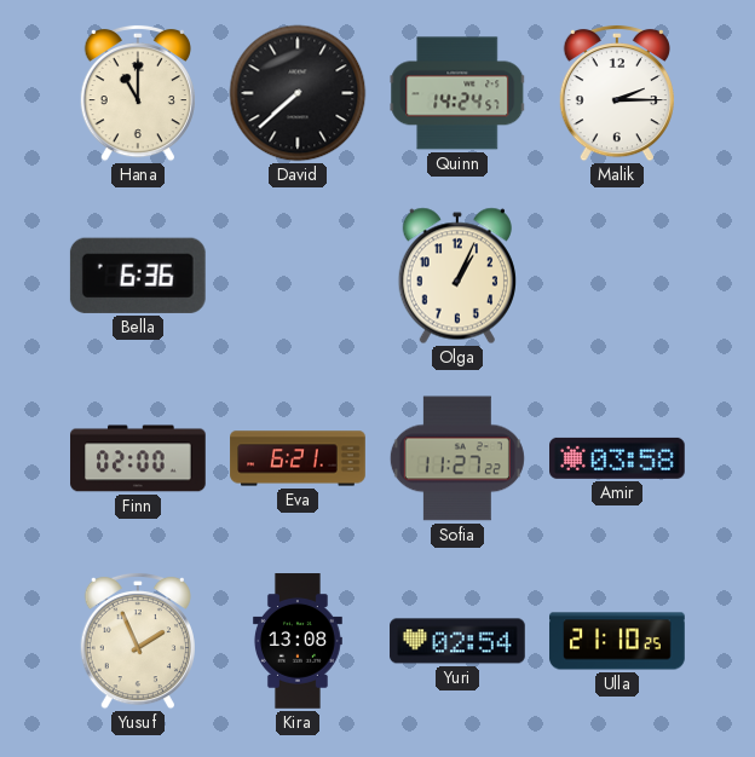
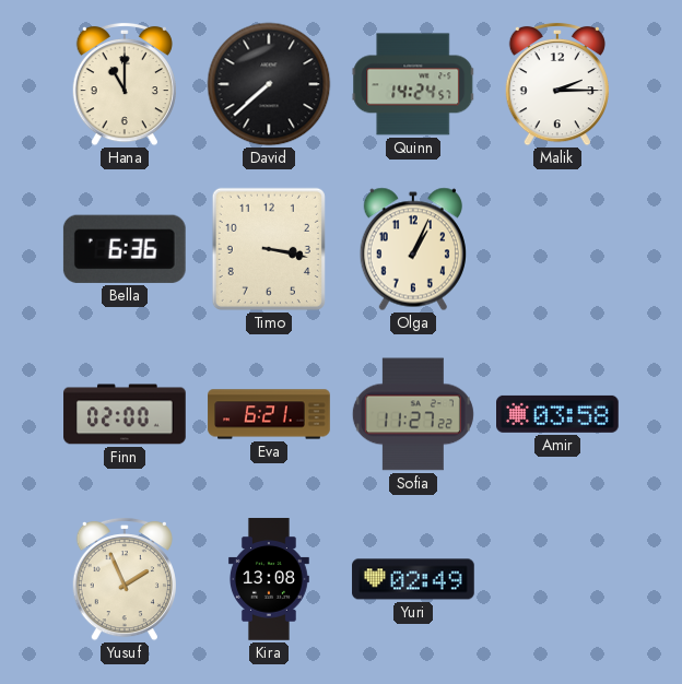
Timo: none -> 3:17
Yuri: 02:54 -> 02:49
Ulla: 21:10 -> none
